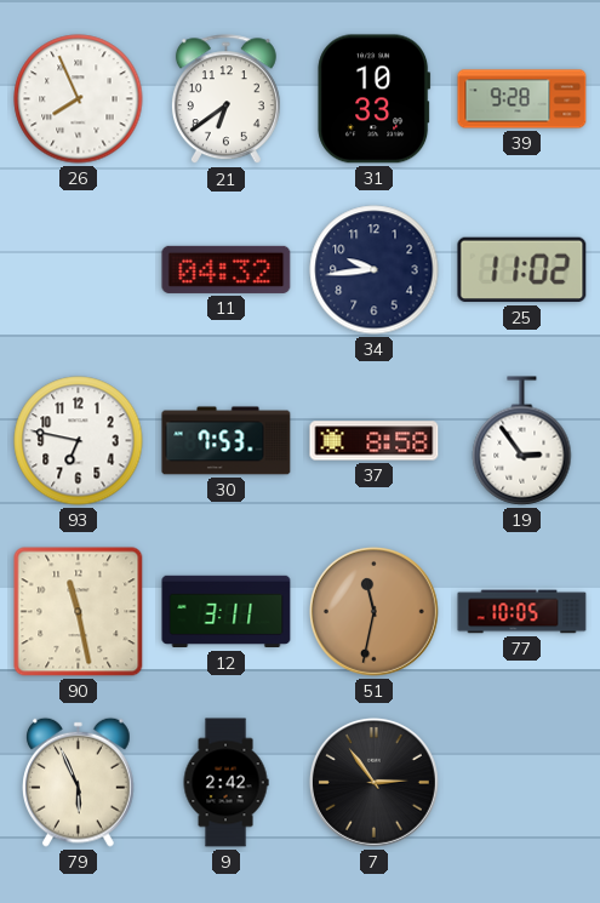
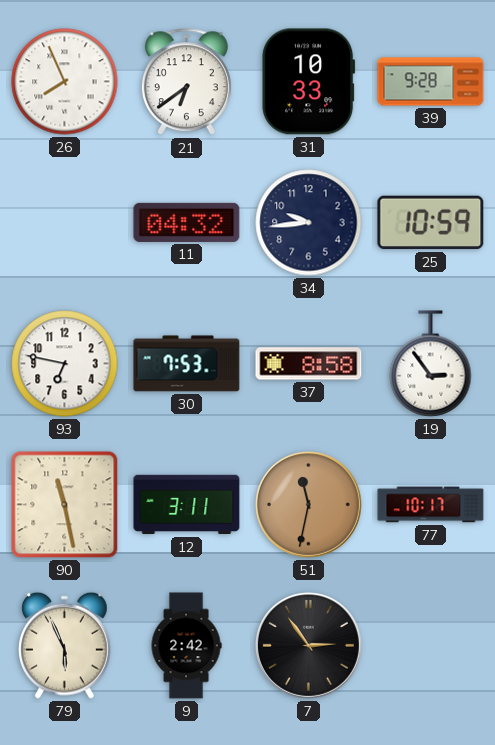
25: 11:02 -> 10:59
77: 10:05 -> 10:17
